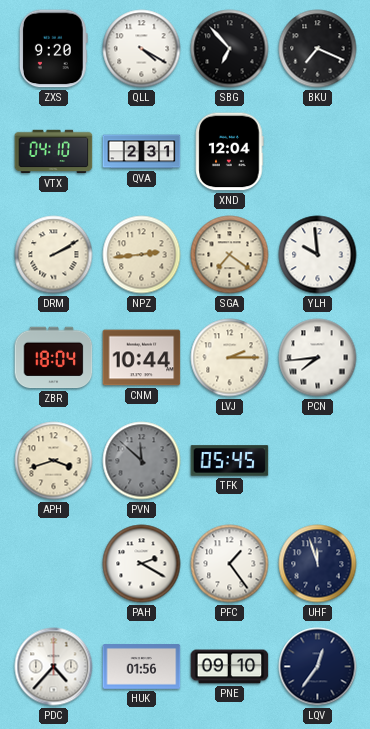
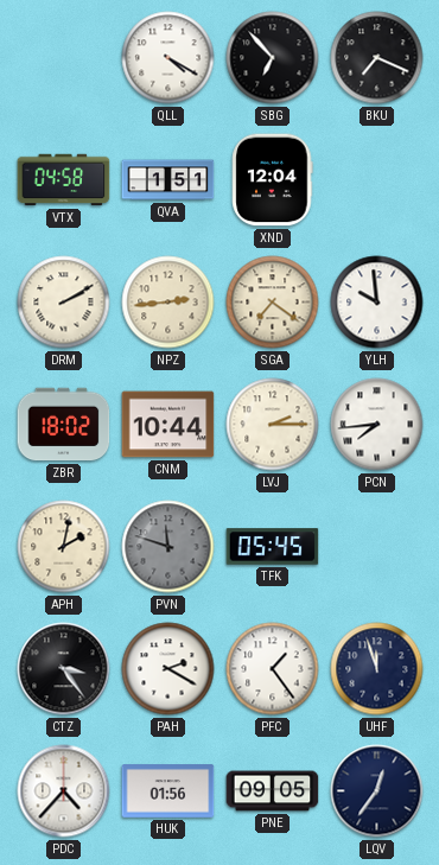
ZXS: 9:20 -> none
VTX: 04:10 -> 04:58
QVA: 2:31 -> 1:51
ZBR: 18:04 -> 18:02
APH: 3:42 -> 2:02
PVN: 11:52 -> 11:48
CTZ: none -> 3:24
PNE: 09:10 -> 09:05
